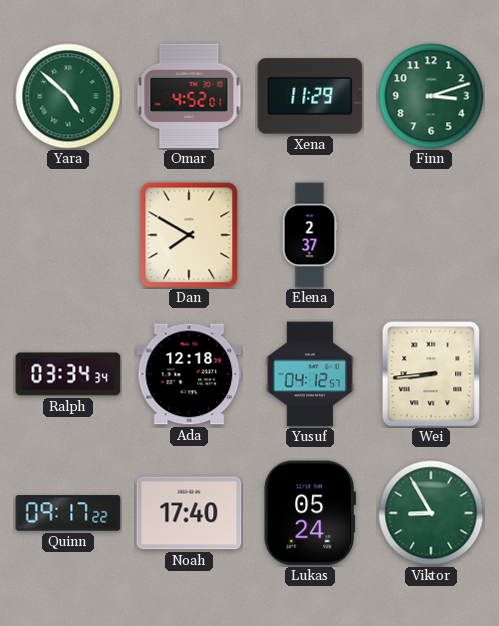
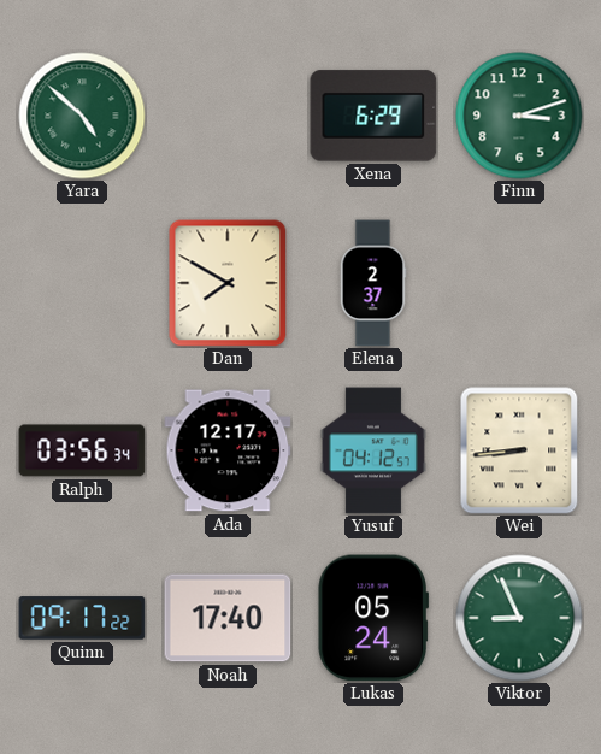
Omar: 4:52 -> none
Xena: 11:29 -> 6:29
Ralph: 03:34 -> 03:56
Ada: 12:18 -> 12:17
Viktor: 8:55 -> 8:56
